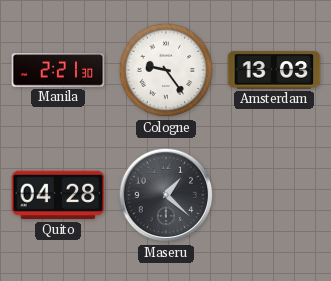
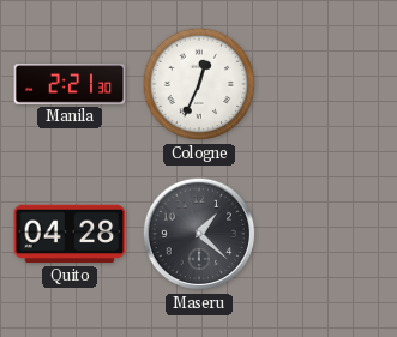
Cologne: 9:24 -> 12:34
Amsterdam: 13:03 -> none
